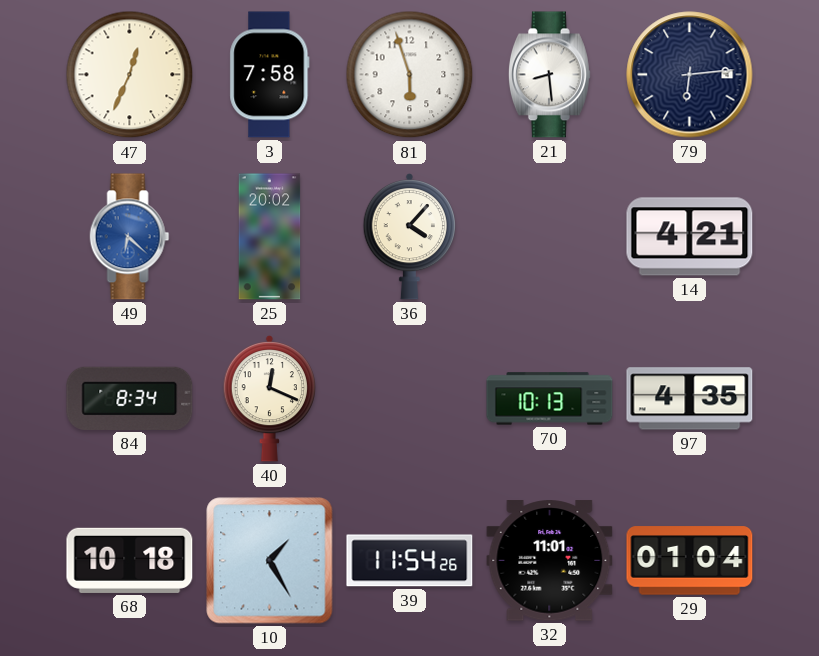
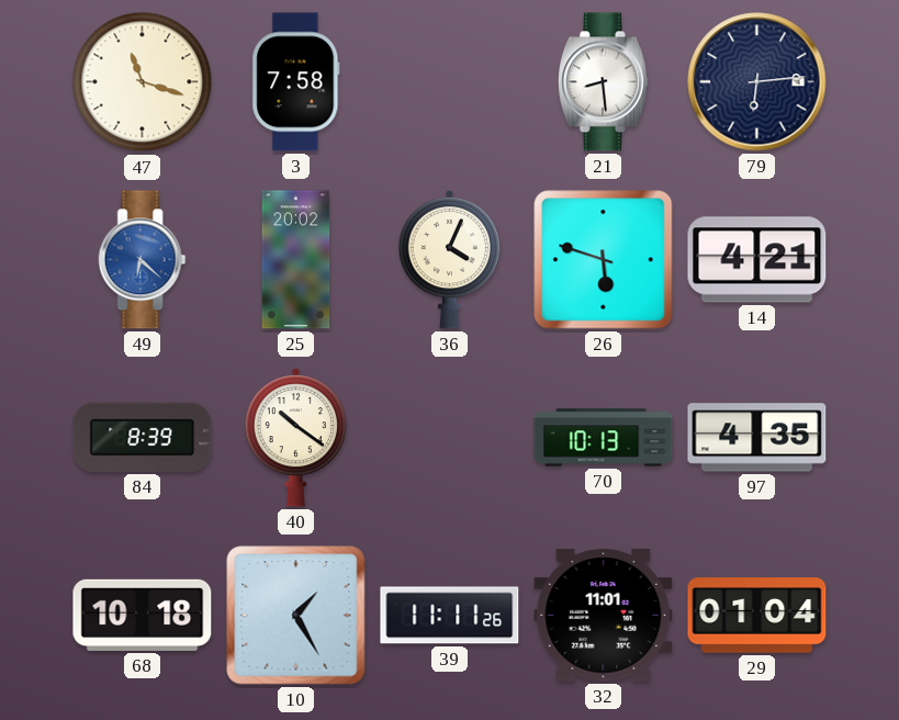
47: 12:34 -> 11:18
81: 5:57 -> none
36: 4:07 -> 4:04
26: none -> 5:48
84: 8:34 -> 8:39
40: 12:19 -> 10:21
39: 11:54 -> 11:11
